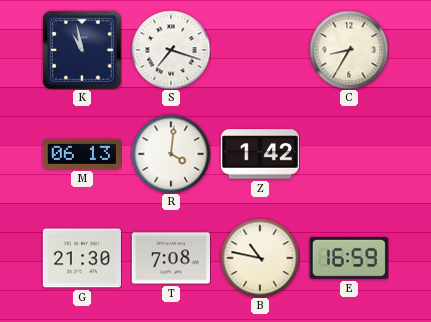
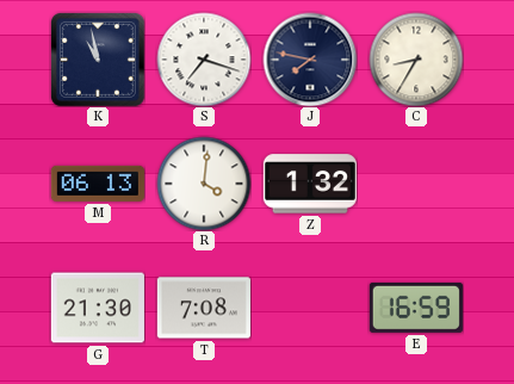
J: none -> 7:47
Z: 1:42 -> 1:32
B: 10:47 -> none
